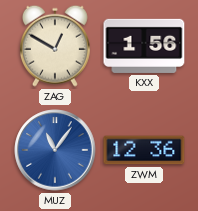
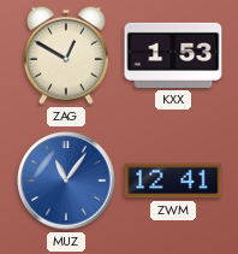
KXX: 1:56 -> 1:53
ZWM: 12:36 -> 12:41
